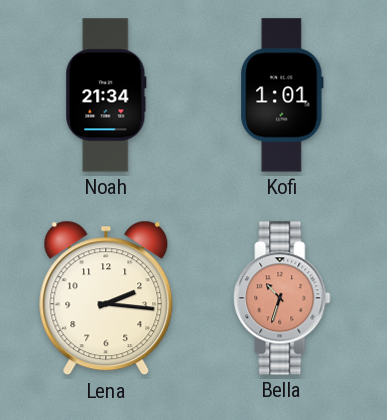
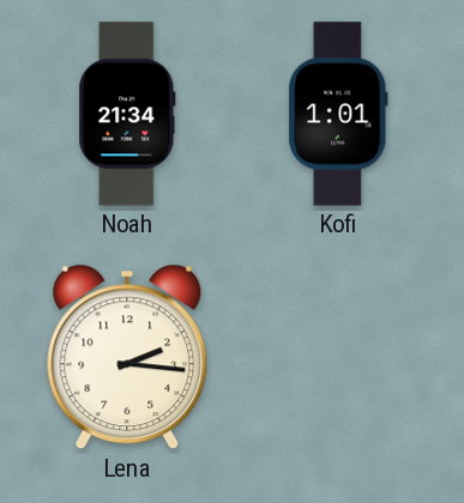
Bella: 10:33 -> none
